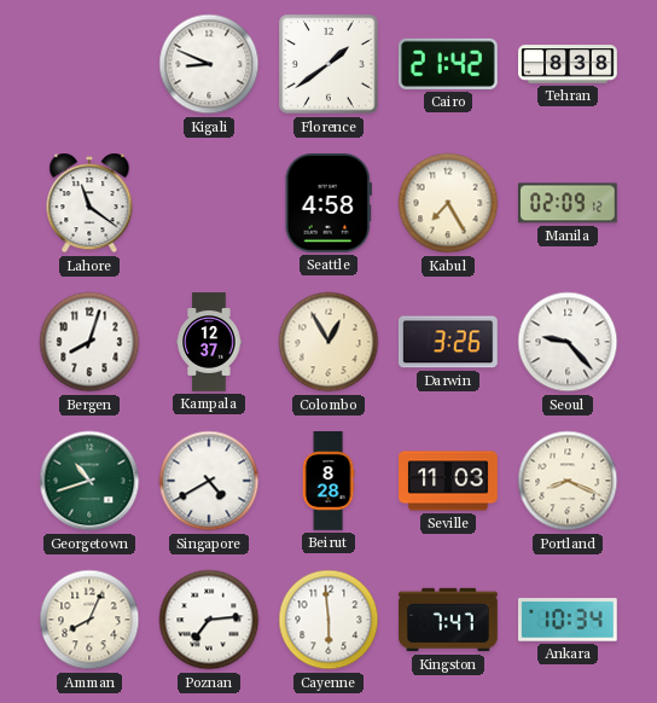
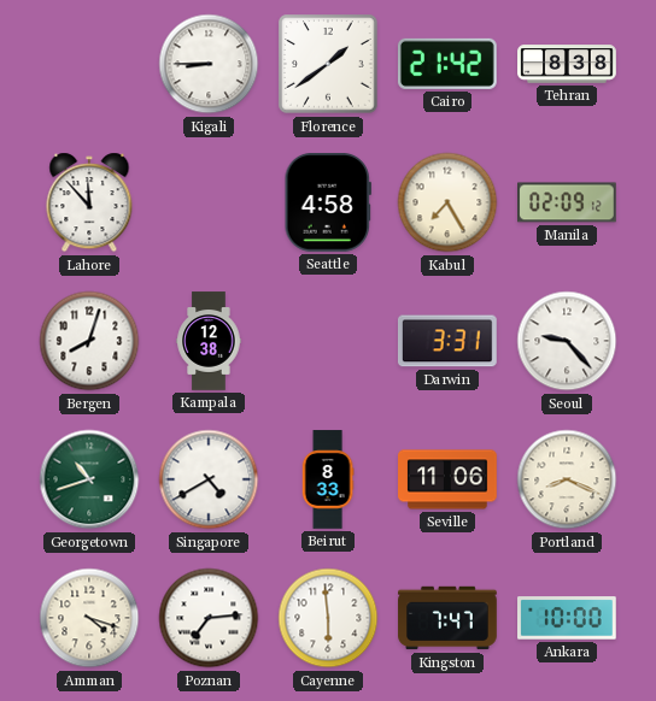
Kigali: 8:49 -> 8:45
Lahore: 11:21 -> 11:53
Kampala: 12:37 -> 12:38
Colombo: 12:55 -> none
Darwin: 3:26 -> 3:31
Beirut: 8:28 -> 8:33
Seville: 11:03 -> 11:06
Amman: 8:04 -> 4:18
Ankara: 10:34 -> 10:00
